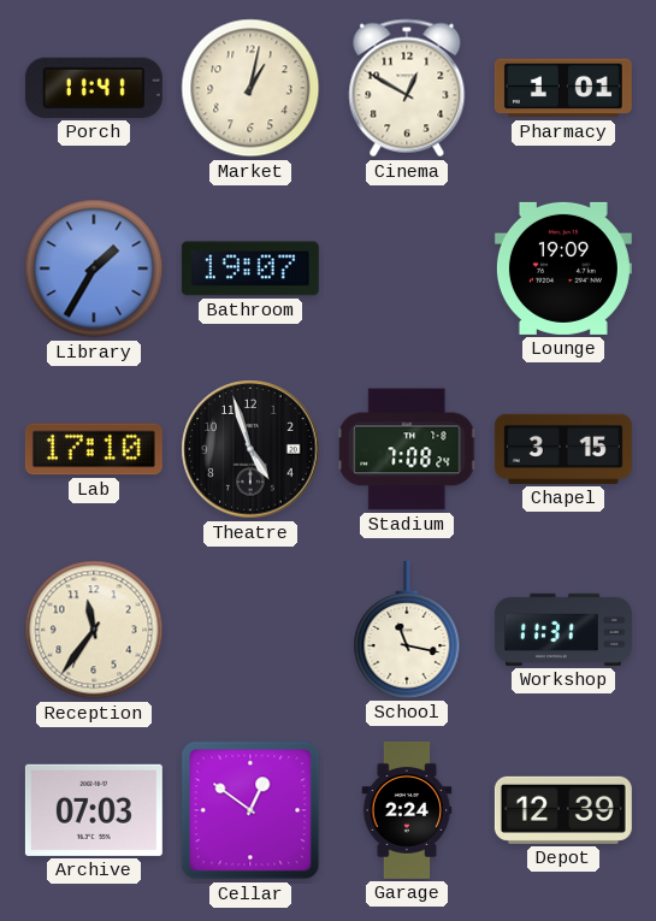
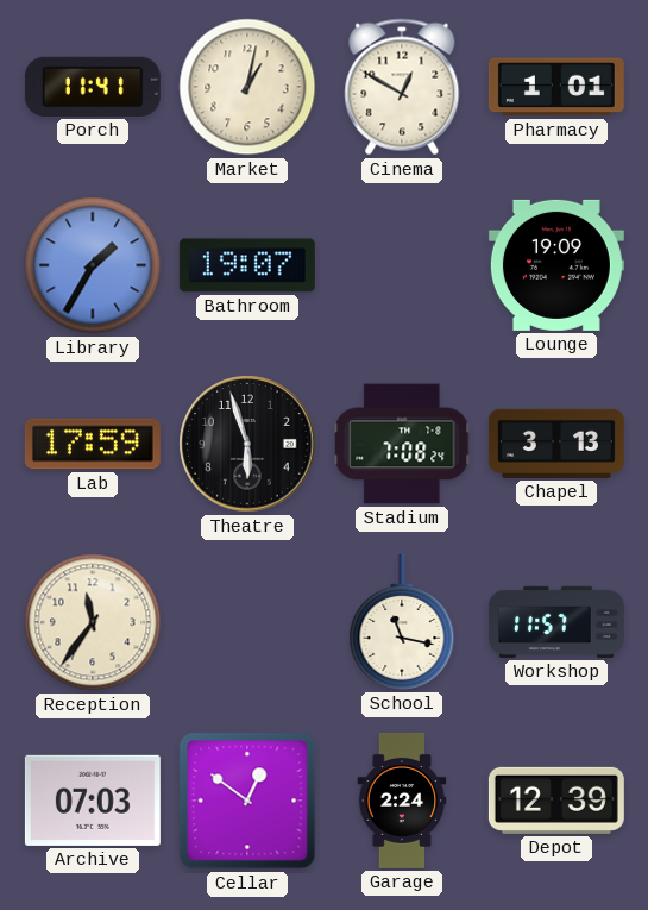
Lab: 17:10 -> 17:59
Theatre: 4:57 -> 5:57
Chapel: 3:15 -> 3:13
Workshop: 11:31 -> 11:57
